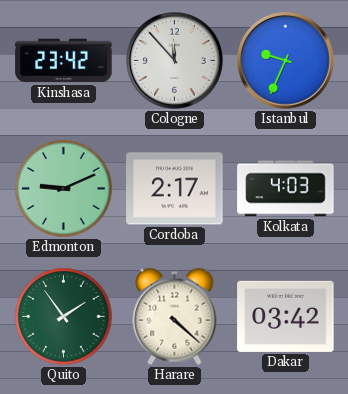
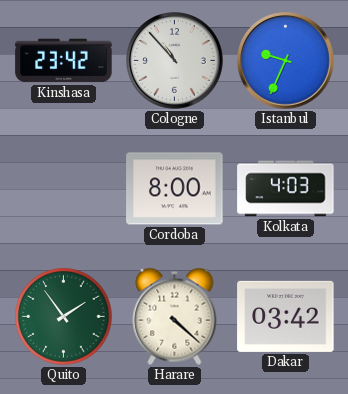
Cologne: 11:53 -> 10:53
Edmonton: 9:11 -> none
Cordoba: 2:17 -> 8:00
